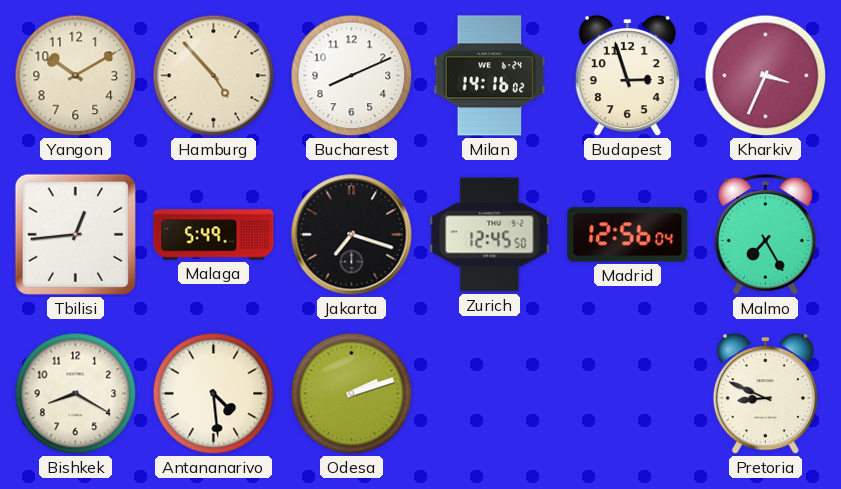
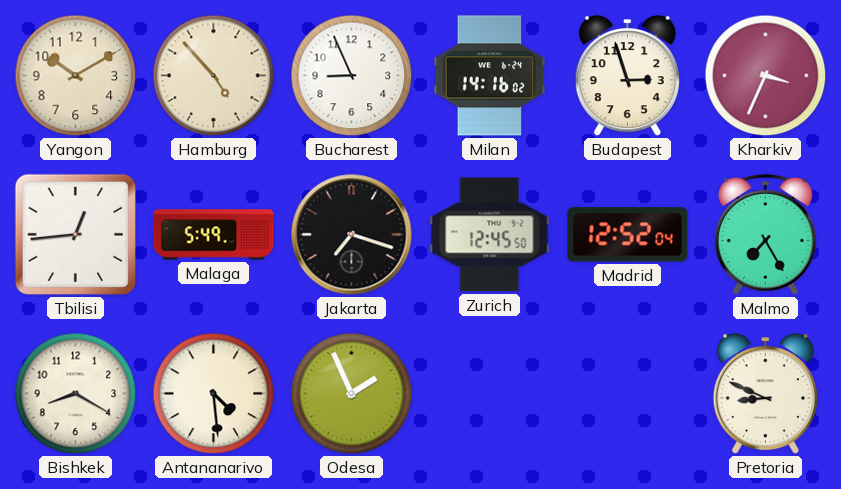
Bucharest: 8:11 -> 8:56
Madrid: 12:56 -> 12:52
Odesa: 2:12 -> 1:56
